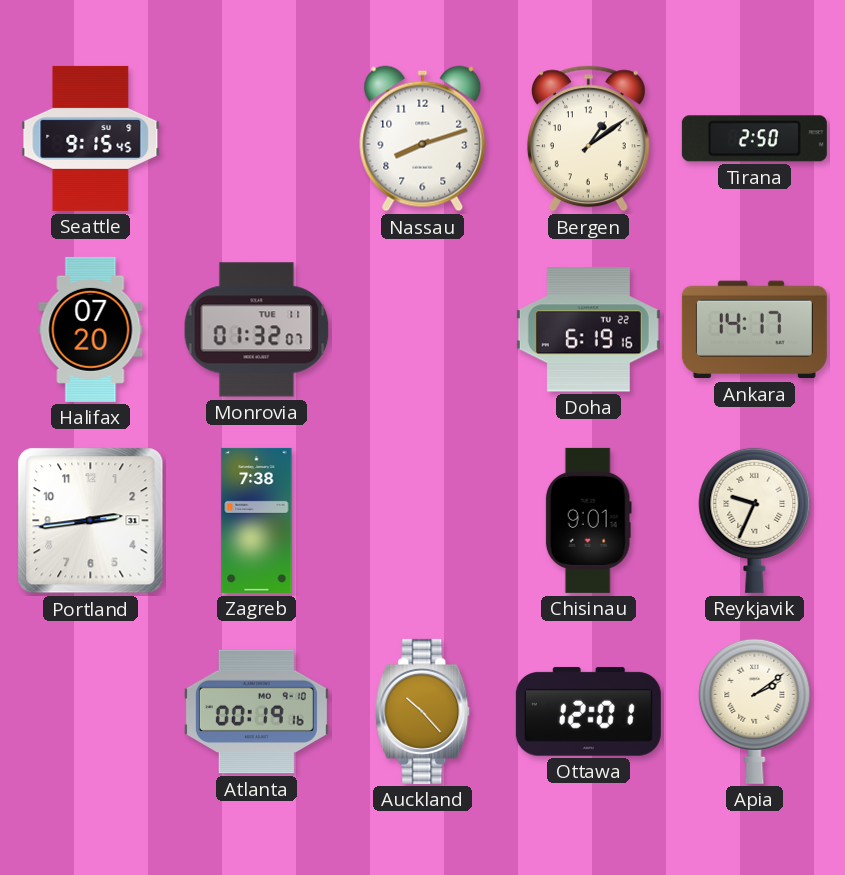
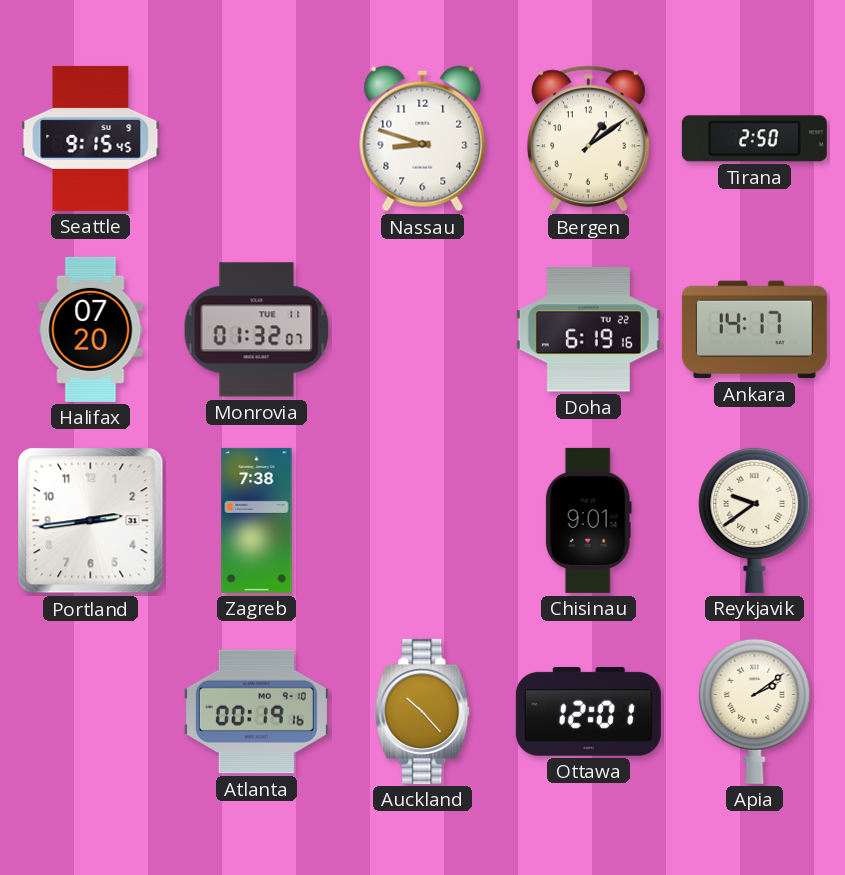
Nassau: 8:12 -> 8:48
Reykjavik: 9:34 -> 9:39
